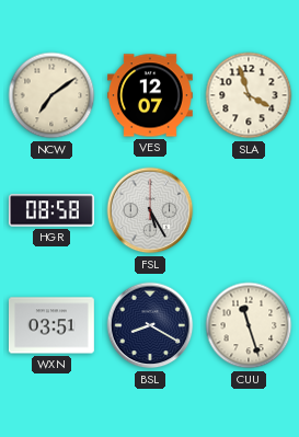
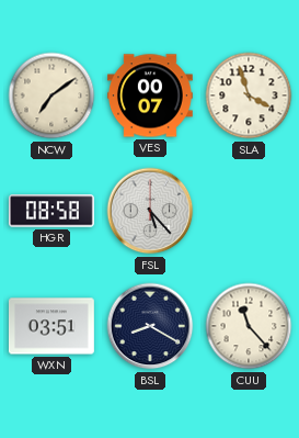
VES: 12:07 -> 00:07
FSL: 5:25 -> 5:23
CUU: 11:27 -> 11:23
